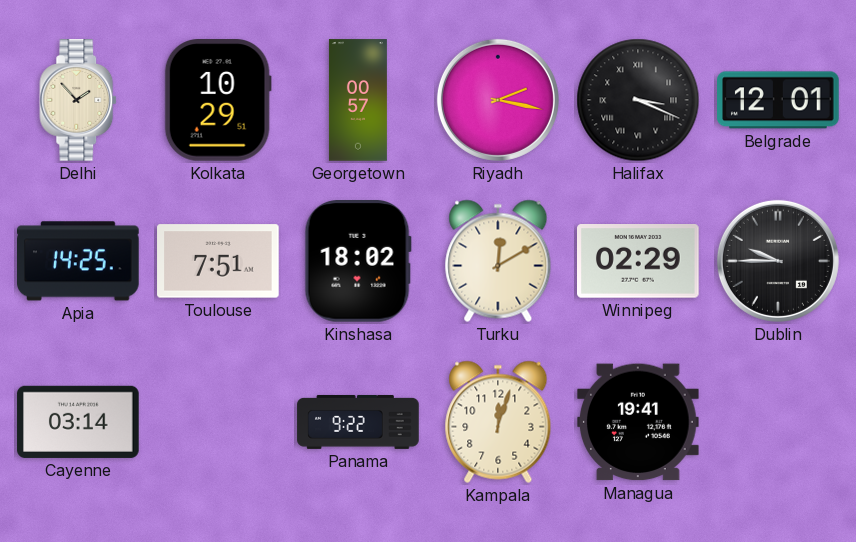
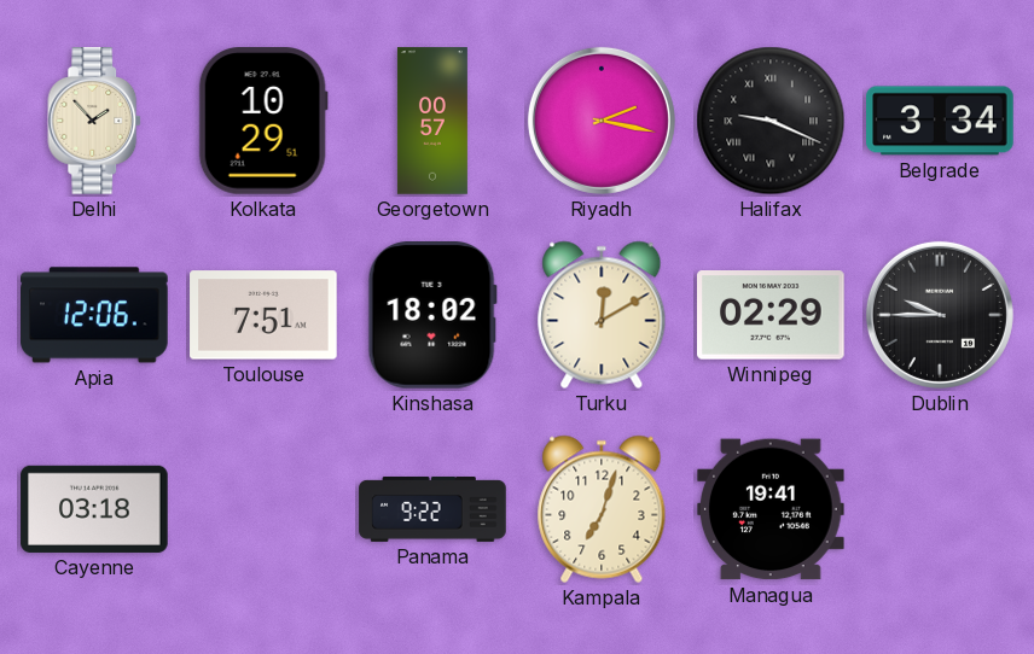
Halifax: 3:19 -> 9:19
Belgrade: 12:01 -> 3:34
Apia: 14:25 -> 12:06
Cayenne: 03:14 -> 03:18
Kampala: 12:03 -> 7:03
